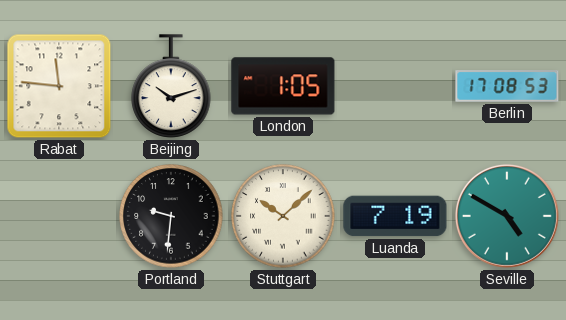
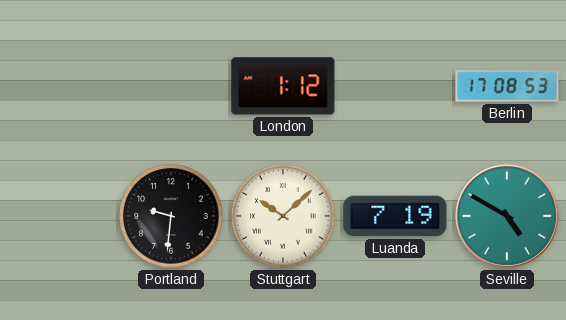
Rabat: 11:46 -> none
Beijing: 10:12 -> none
London: 1:05 -> 1:12
